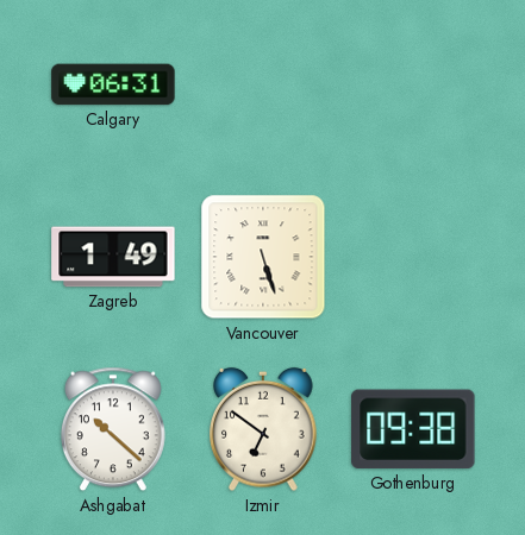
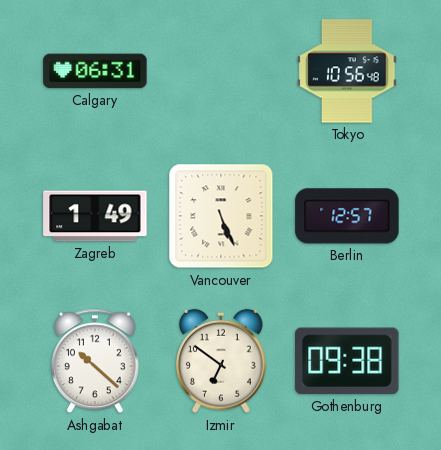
Tokyo: none -> 10:56
Vancouver: 5:27 -> 5:26
Berlin: none -> 12:57
